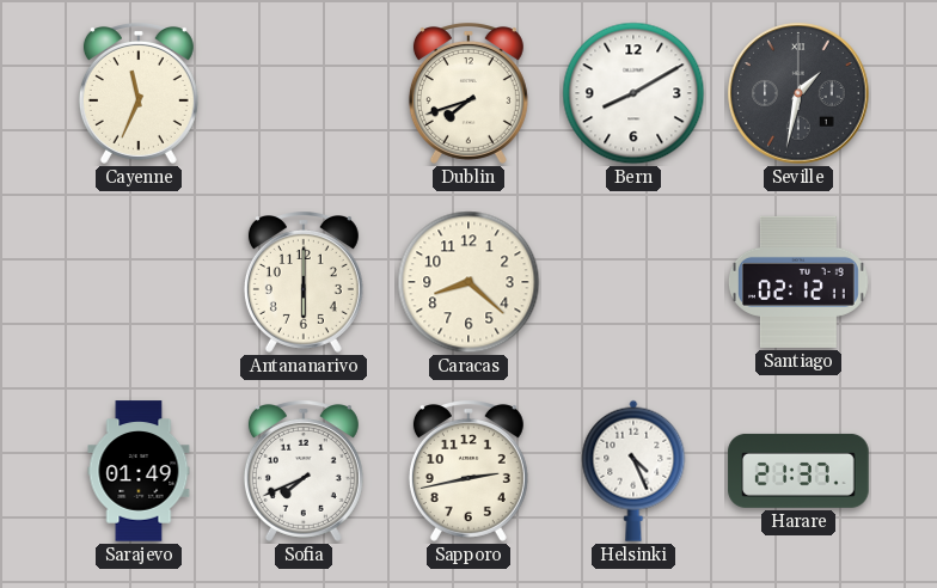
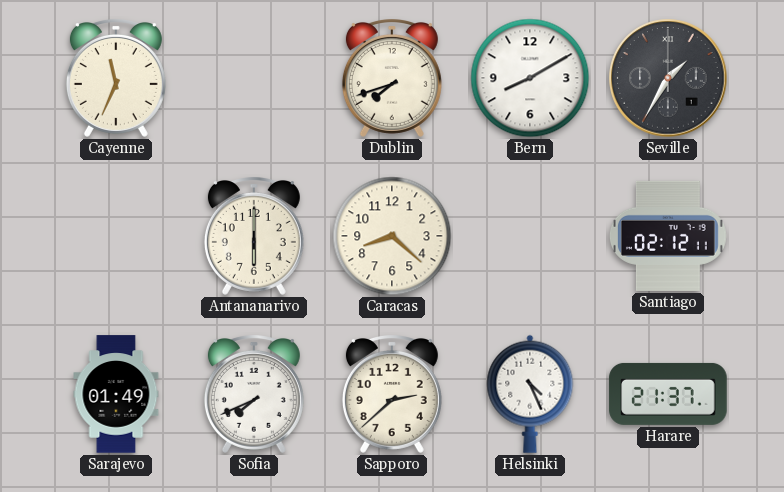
Seville: 1:32 -> 1:35
Sapporo: 2:43 -> 2:38
